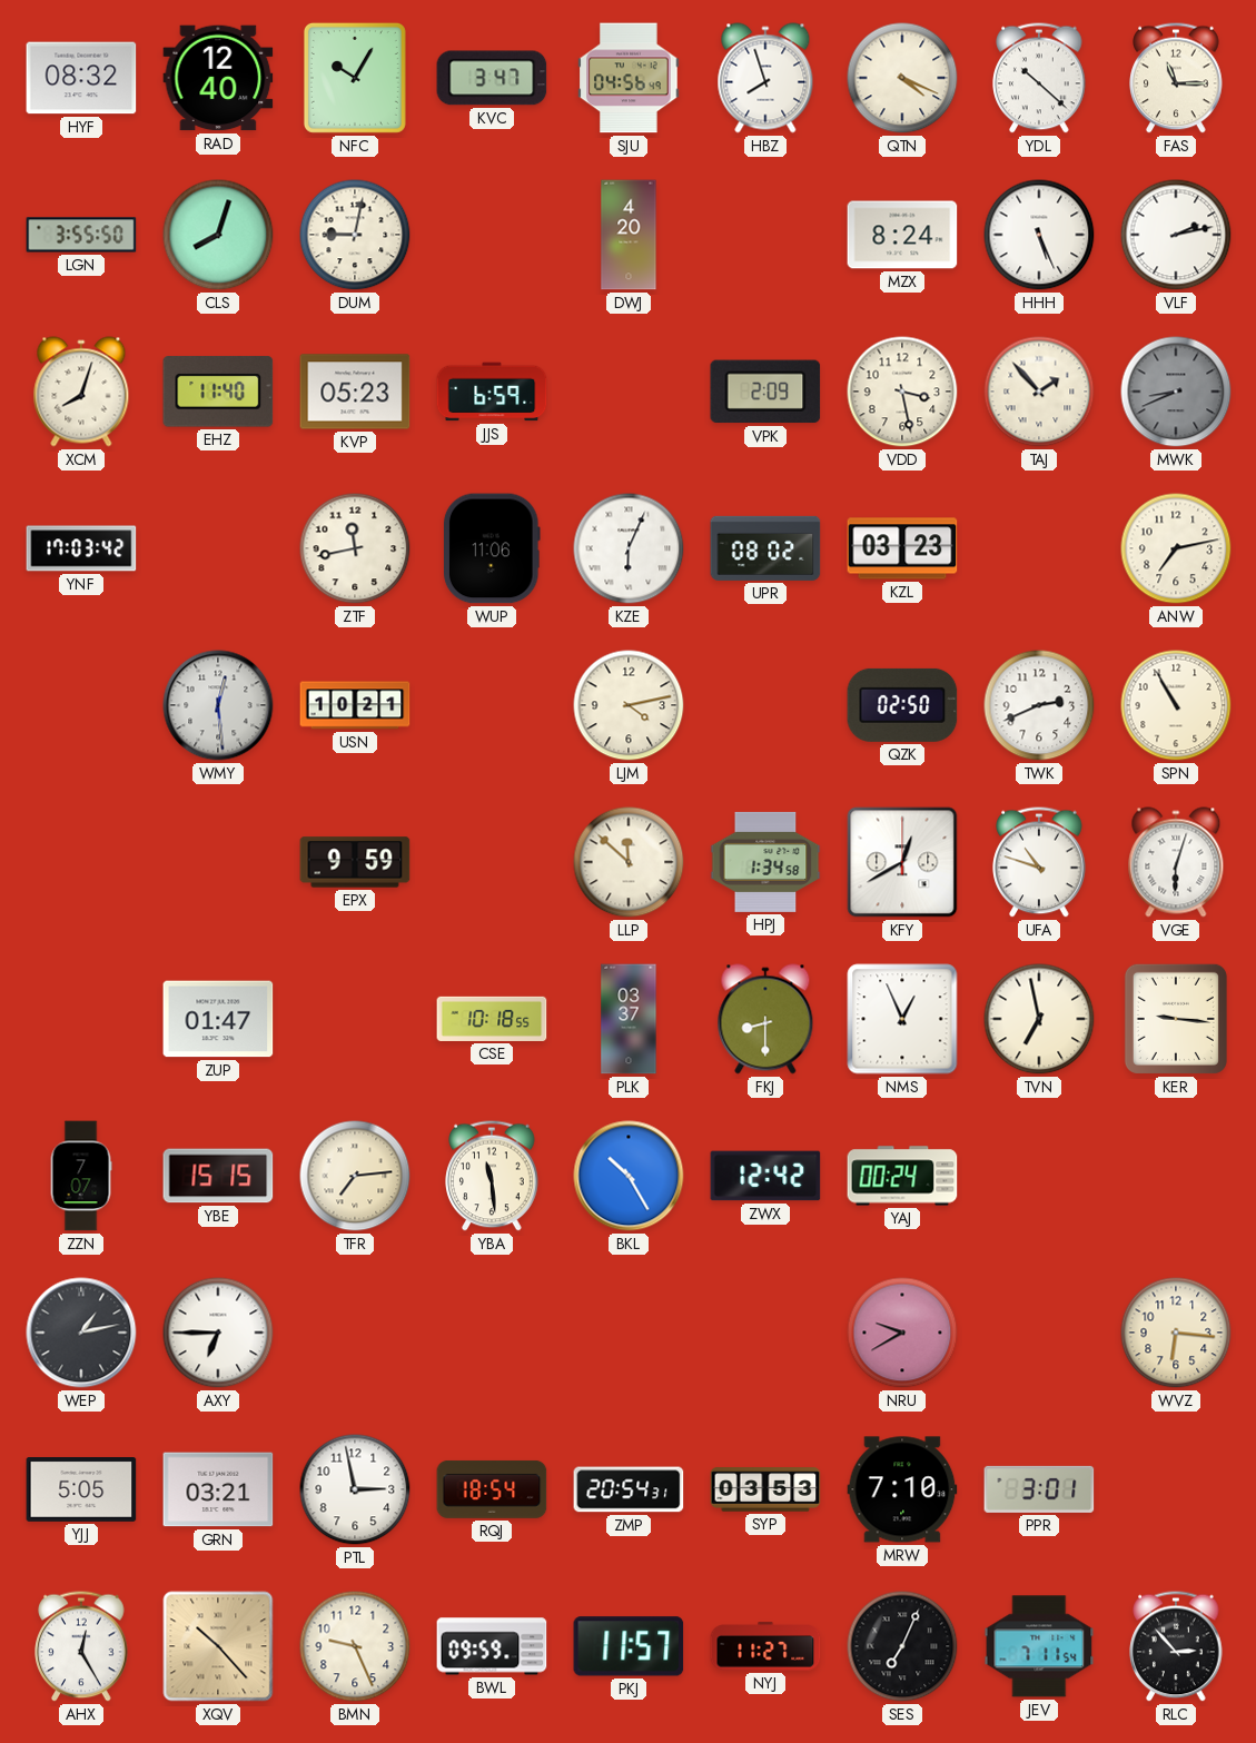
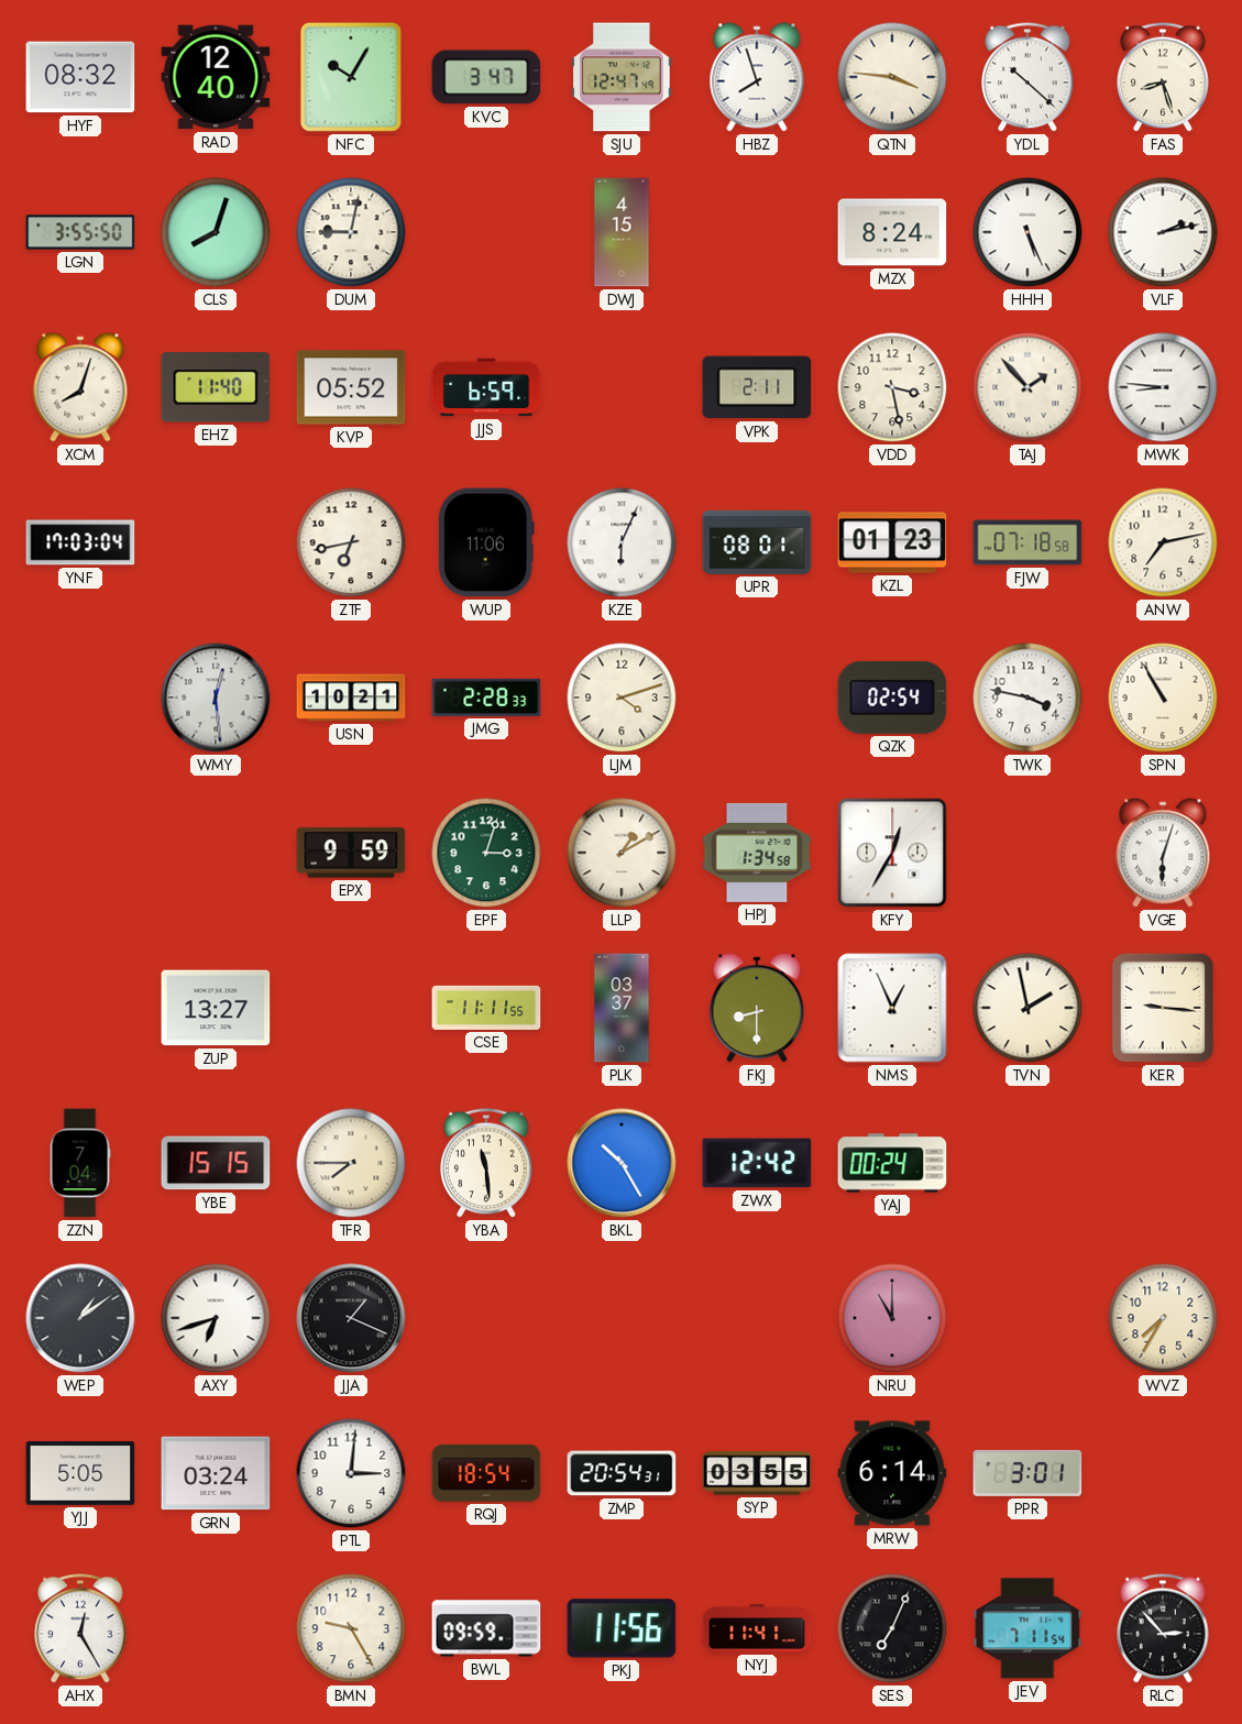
SJU: 04:56 -> 12:47
QTN: 4:19 -> 3:46
FAS: 11:15 -> 8:27
DWJ: 4:20 -> 4:15
KVP: 05:23 -> 05:52
VPK: 2:09 -> 2:11
MWK: 8:41 -> 8:46
MWK dial: grey -> white
YNF: 17:03:42 -> 17:03:04
ZTF: 11:43 -> 6:43
UPR: 08:02 -> 08:01
KZL: 03:23 -> 01:23
FJW: none -> 07:18
JMG: none -> 2:28
LJM: 4:13 -> 4:12
QZK: 02:50 -> 02:54
TWK: 2:41 -> 3:47
EPF: none -> 3:03
LLP: 11:52 -> 1:10
KFY: 12:40 -> 12:35
UFA: 10:48 -> none
ZUP: 01:47 -> 13:27
CSE: 10:18 -> 11:11
TVN: 6:58 -> 1:58
ZZN: 7:07 -> 7:04
TFR: 7:14 -> 7:45
WEP: 1:13 -> 1:09
AXY: 6:45 -> 6:42
JJA: none -> 1:19
NRU: 9:40 -> 11:00
WVZ: 6:16 -> 7:35
GRN: 03:21 -> 03:24
PTL: 2:58 -> 3:01
SYP: 03:53 -> 03:55
MRW: 7:10 -> 6:14
XQV: 10:23 -> none
BMN: 9:26 -> 9:25
PKJ: 11:57 -> 11:56
NYJ: 11:27 -> 11:41
